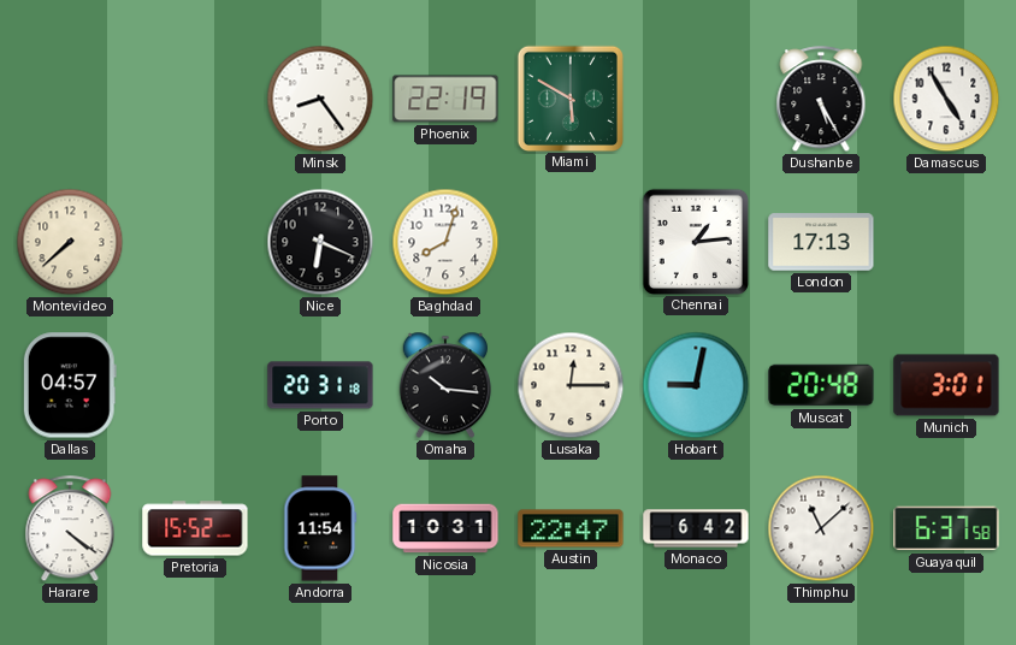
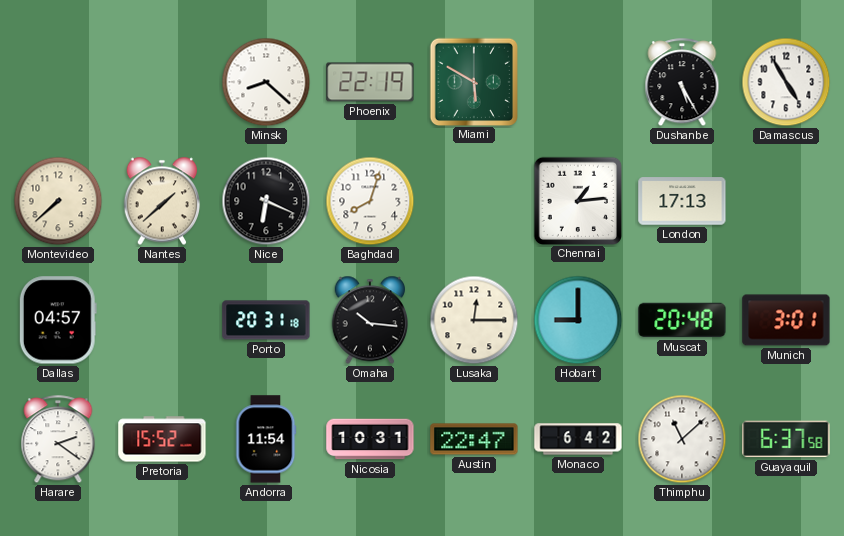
Minsk: 8:24 -> 8:22
Nantes: none -> 1:38
Hobart: 9:02 -> 9:00
Harare: 4:21 -> 2:21
